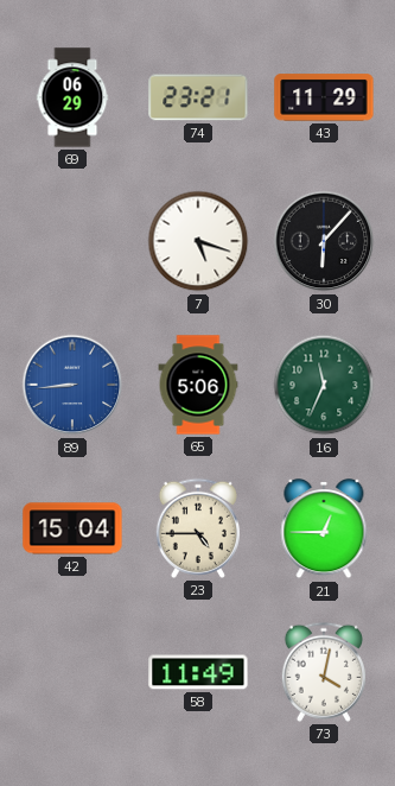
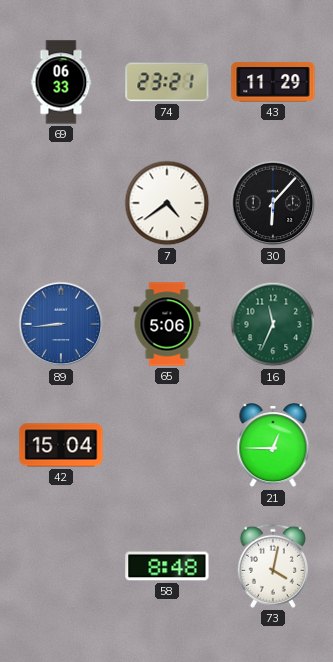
69: 06:29 -> 06:33
7: 5:18 -> 4:39
23: 4:45 -> none
58: 11:49 -> 8:48
